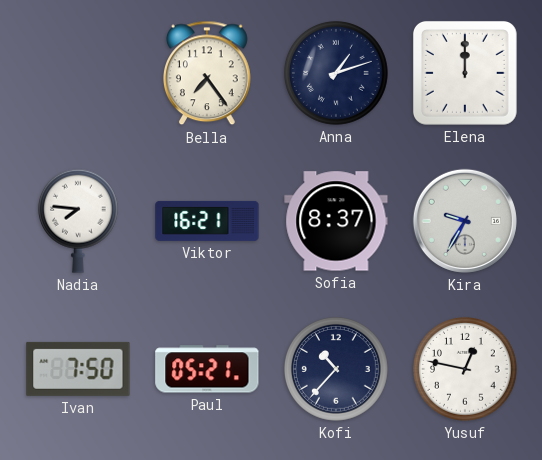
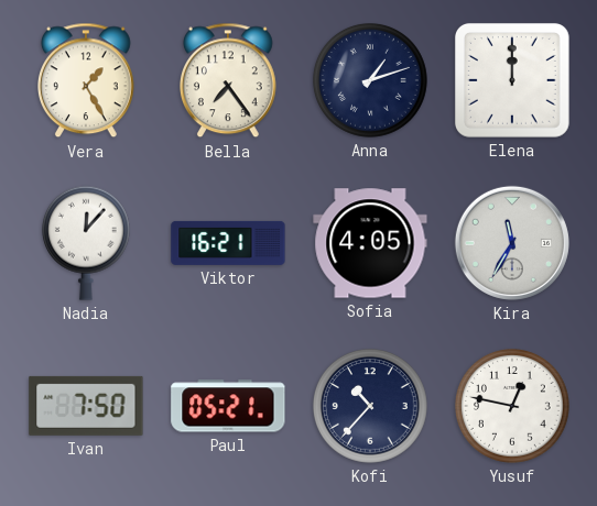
Vera: none -> 1:25
Nadia: 7:46 -> 12:07
Sofia: 8:37 -> 4:05
Kira: 9:35 -> 11:35
